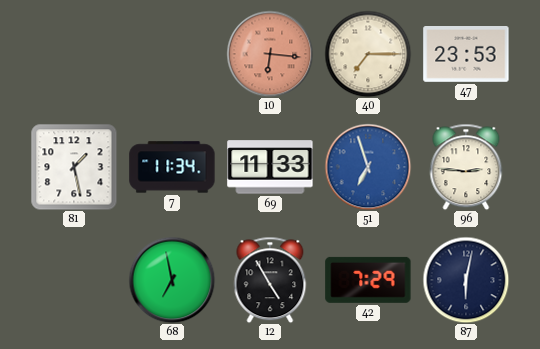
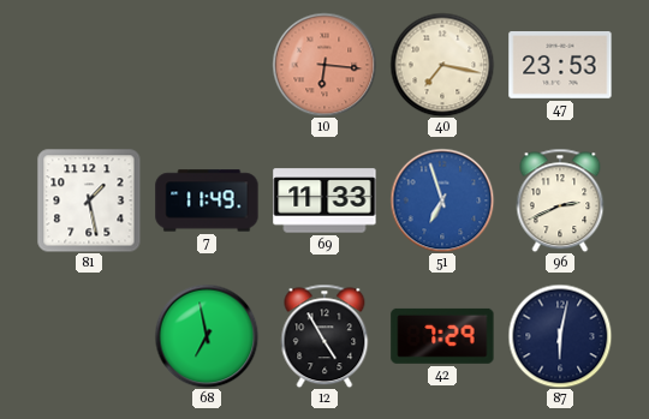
40: 7:15 -> 7:17
7: 11:34 -> 11:49
96: 2:46 -> 2:41
